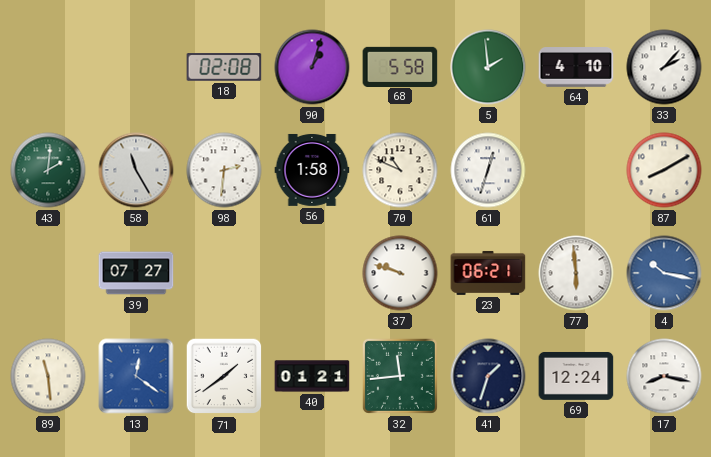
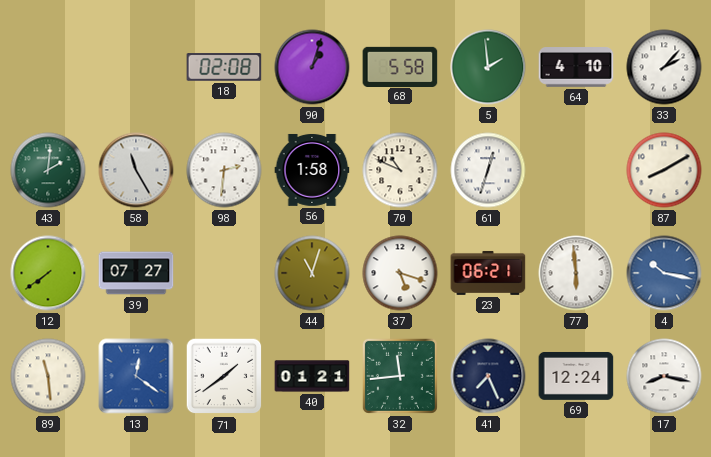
12: none -> 7:39
44: none -> 11:03
37: 9:48 -> 5:18
41: 1:33 -> 7:26
